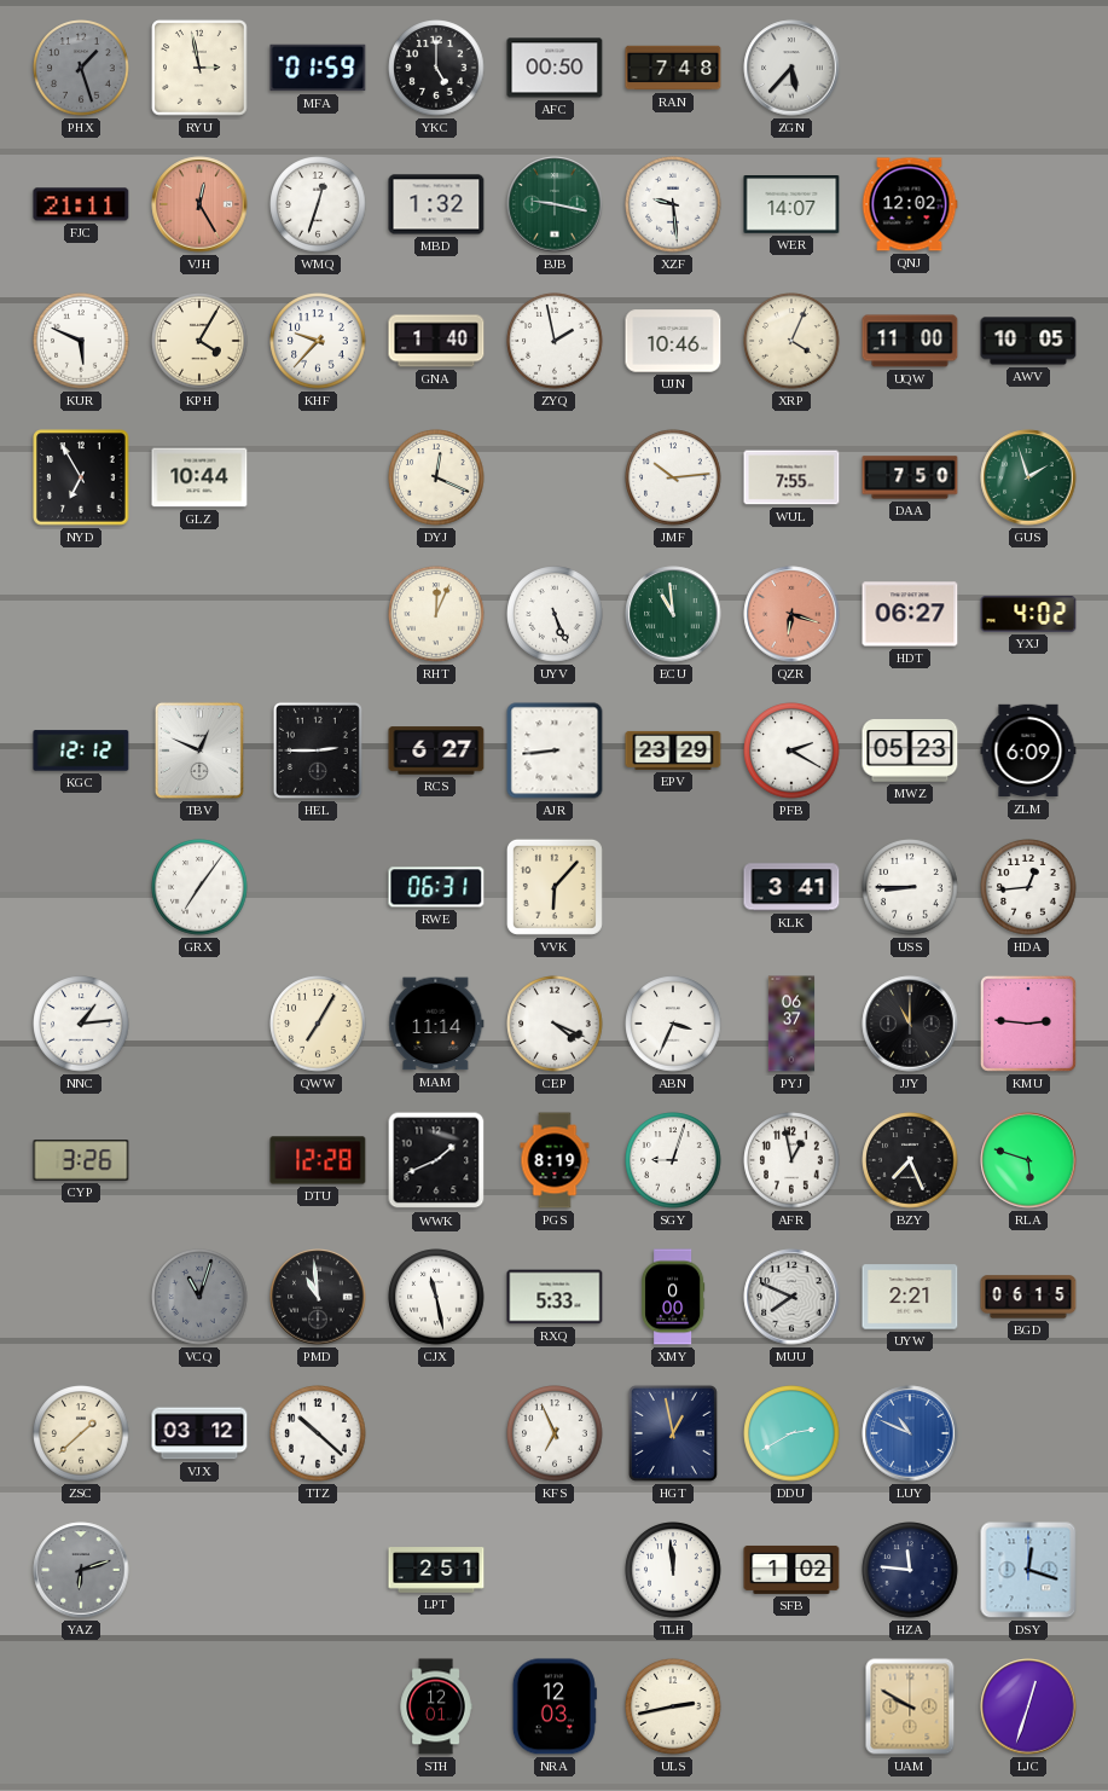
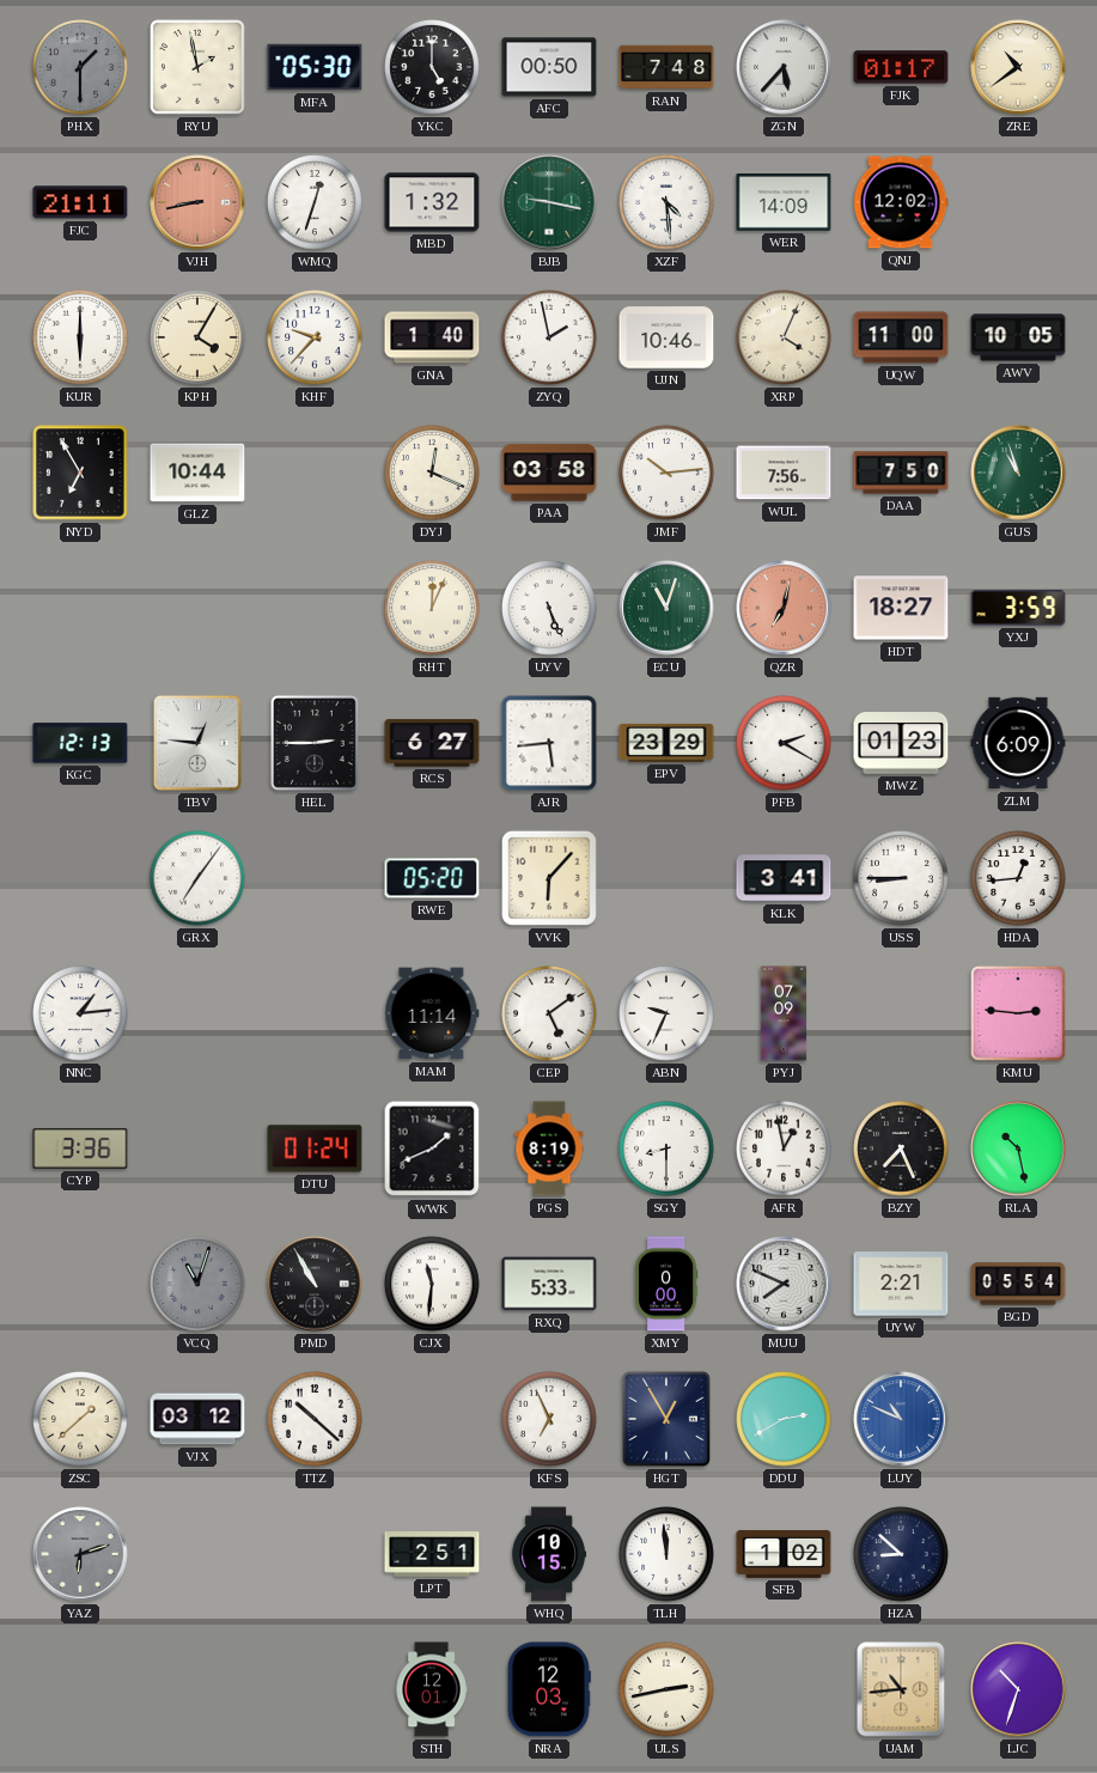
PHX: 1:27 -> 1:30
RYU: 2:58 -> 1:58
MFA: 01:59 -> 05:30
FJK: none -> 01:17
ZRE: none -> 10:39
VJH: 12:25 -> 8:43
XZF: 9:29 -> 4:29
WER: 14:07 -> 14:09
KUR: 5:49 -> 6:00
PAA: none -> 03:58
WUL: 7:55 -> 7:56
GUS: 1:57 -> 10:57
ECU: 10:59 -> 11:03
QZR: 6:18 -> 7:02
HDT: 06:27 -> 18:27
YXJ: 4:02 -> 3:59
KGC: 12:12 -> 12:13
TBV: 12:49 -> 12:46
AJR: 8:44 -> 5:44
MWZ: 05:23 -> 01:23
RWE: 06:31 -> 05:20
QWW: 7:05 -> none
CEP: 4:19 -> 5:09
ABN: 3:34 -> 9:34
PYJ: 06:37 -> 07:09
JJY: 11:00 -> none
CYP: 3:26 -> 3:36
DTU: 12:28 -> 01:24
SGY: 9:03 -> 8:30
RLA: 5:48 -> 10:28
PMD: 10:59 -> 10:55
CJX: 11:28 -> 11:31
BGD: 06:15 -> 05:54
HGT: 12:58 -> 12:55
WHQ: none -> 10:15
HZA: 11:46 -> 8:52
DSY: 12:18 -> none
UAM: 9:50 -> 10:44
LJC: 12:33 -> 10:33
